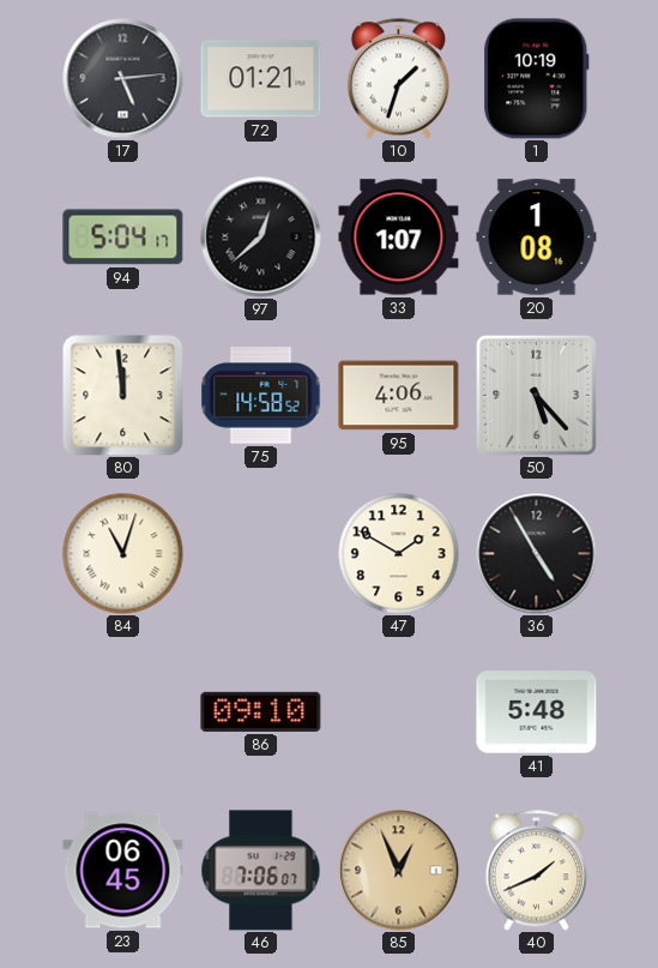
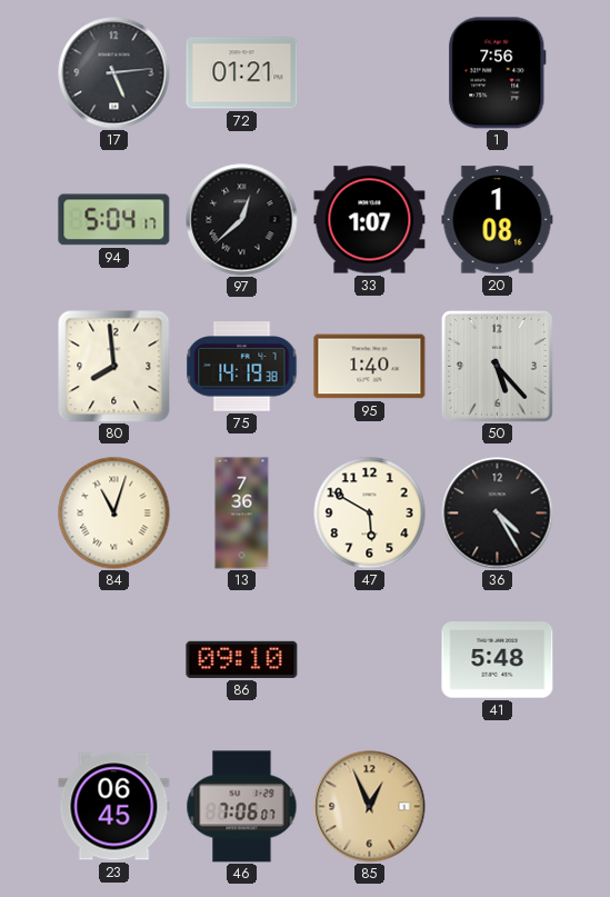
10: 1:33 -> none
1: 10:19 -> 7:56
80: 11:59 -> 7:59
75: 14:58 -> 14:19
95: 4:06 -> 1:40
13: none -> 7:36
47: 1:50 -> 5:50
36: 4:55 -> 4:25
40: 1:41 -> none
